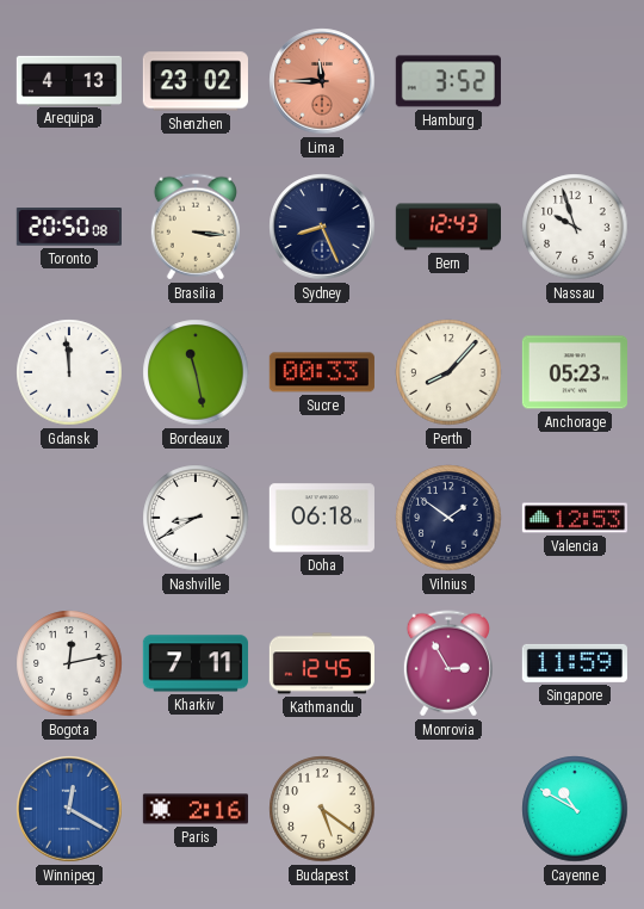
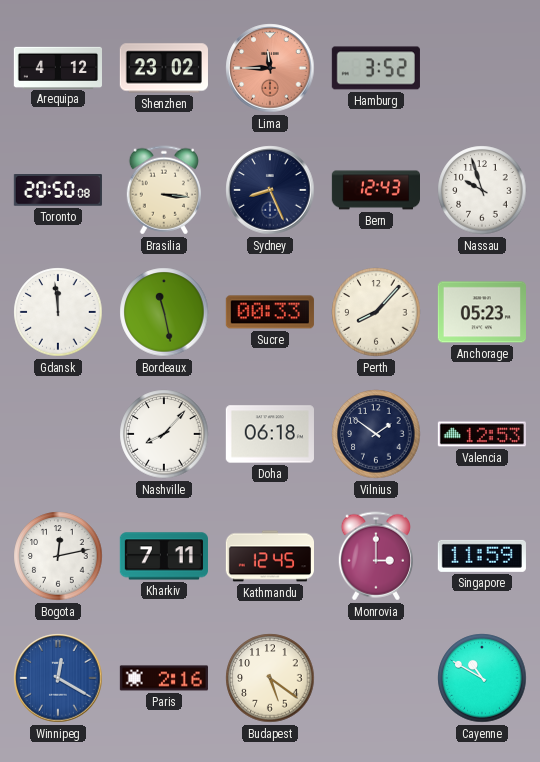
Arequipa: 4:13 -> 4:12
Nashville: 8:40 -> 8:07
Monrovia: 2:55 -> 3:00
